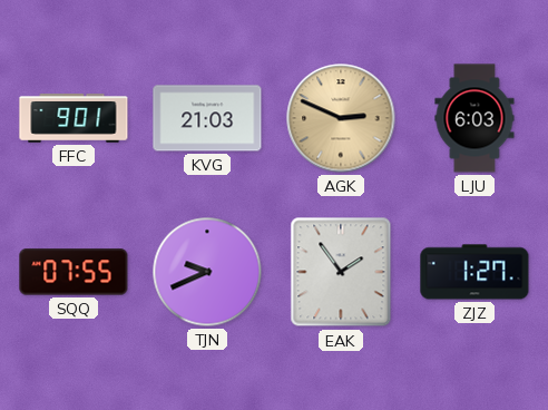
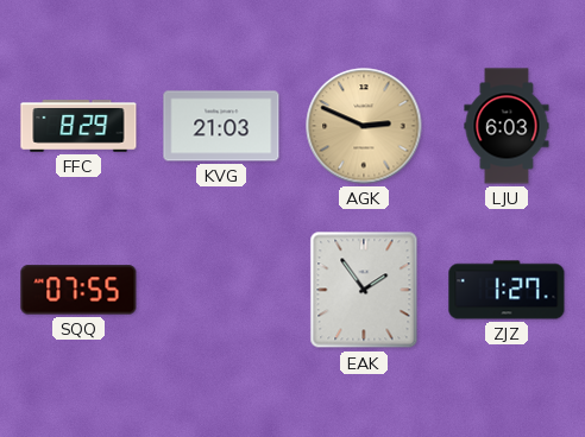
FFC: 9:01 -> 8:29
TJN: 9:41 -> none
